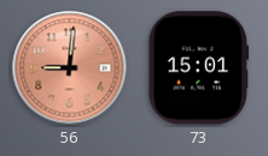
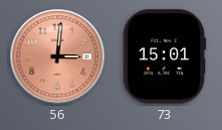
56: 9:01 -> 3:01
